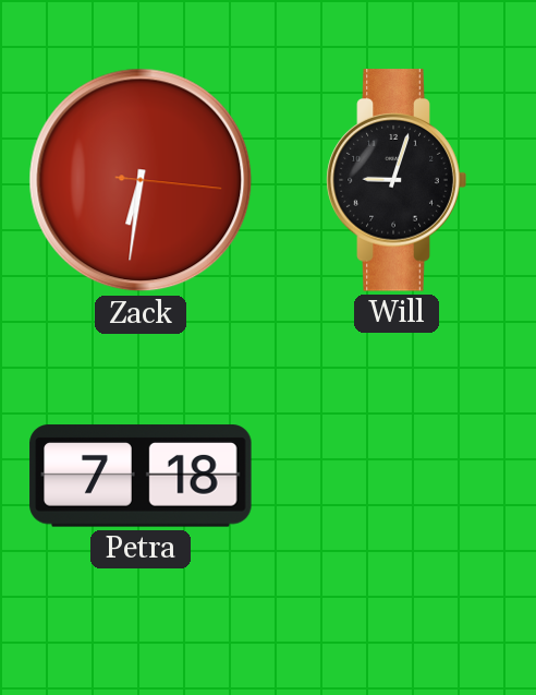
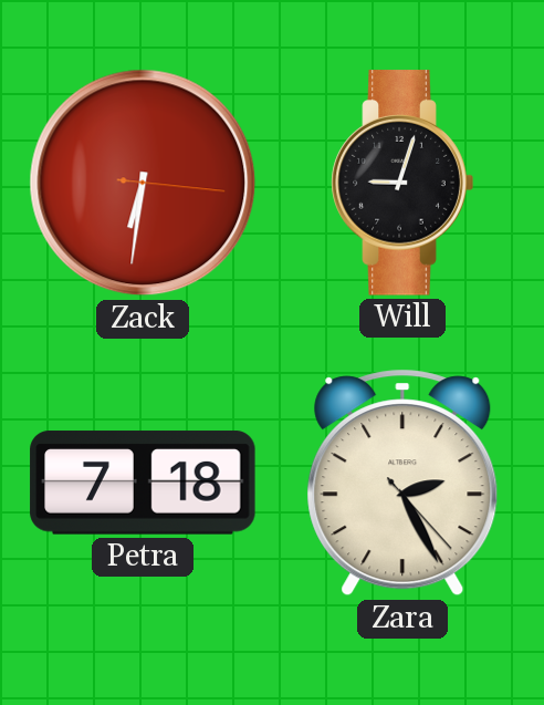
Zara: none -> 2:25
